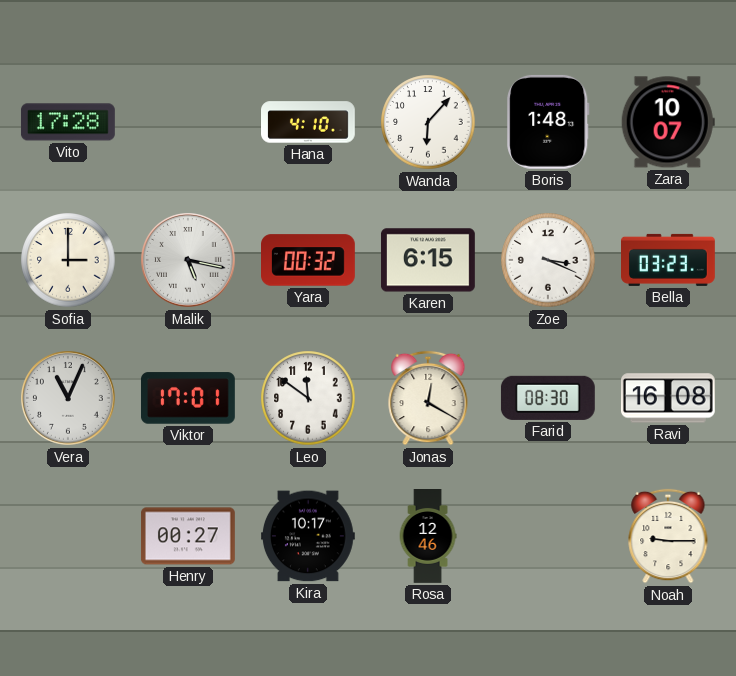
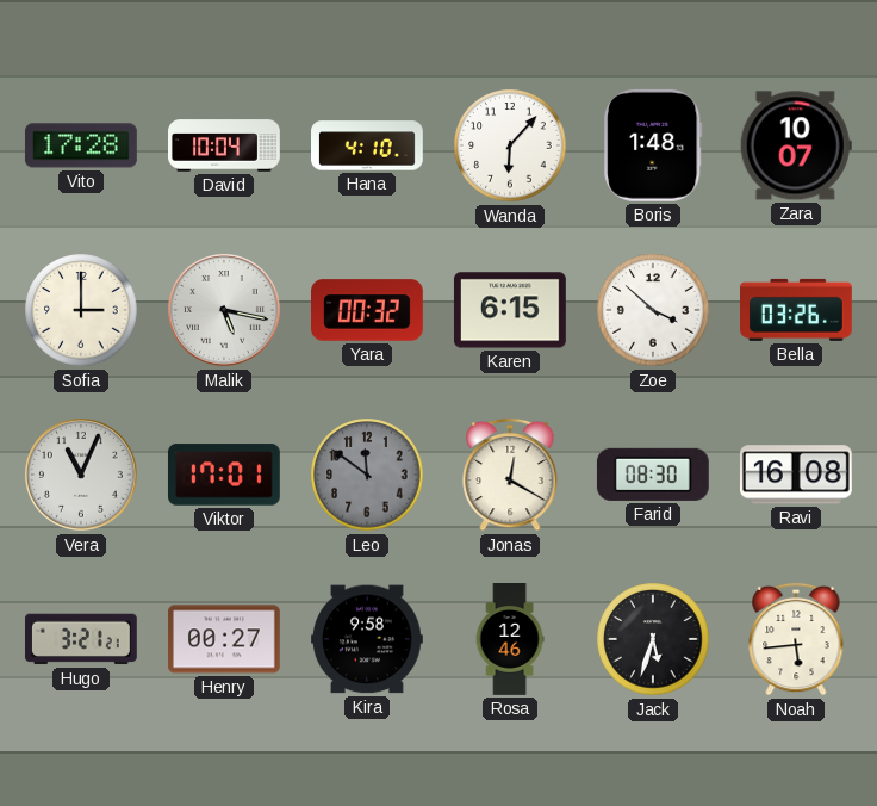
David: none -> 10:04
Zoe: 3:19 -> 3:52
Bella: 03:23 -> 03:26
Leo dial: white -> grey
Hugo: none -> 3:21
Kira: 10:17 -> 9:58
Jack: none -> 5:33
Noah: 9:15 -> 5:44
